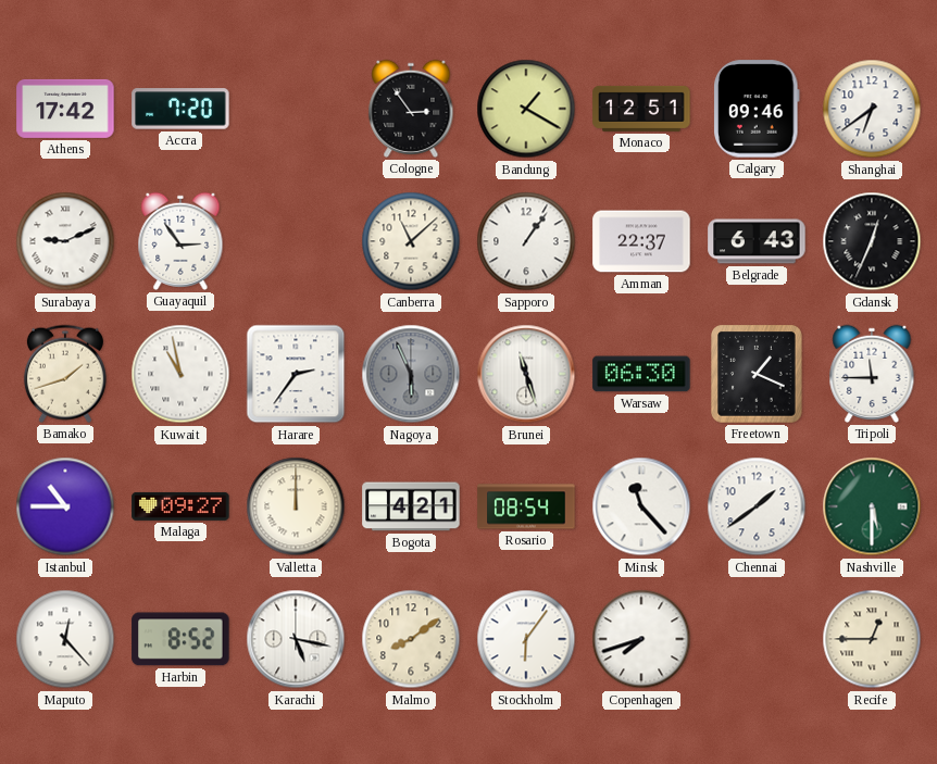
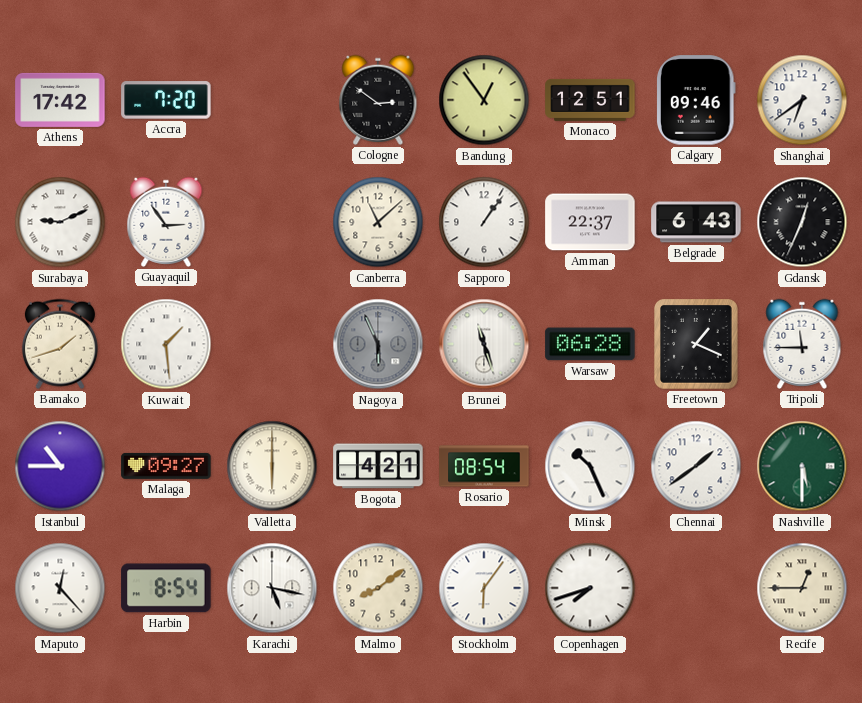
Cologne: 2:54 -> 2:51
Bandung: 1:20 -> 12:54
Kuwait: 10:58 -> 1:29
Harare: 2:36 -> none
Warsaw: 06:30 -> 06:28
Valletta: 12:00 -> 6:00
Minsk: 11:23 -> 10:26
Harbin: 8:52 -> 8:54
